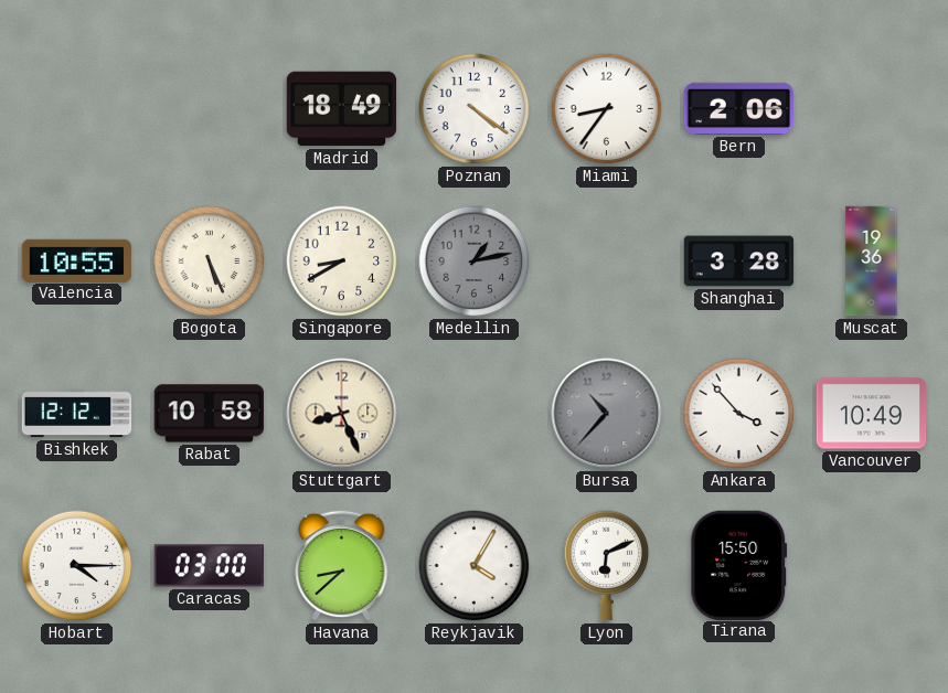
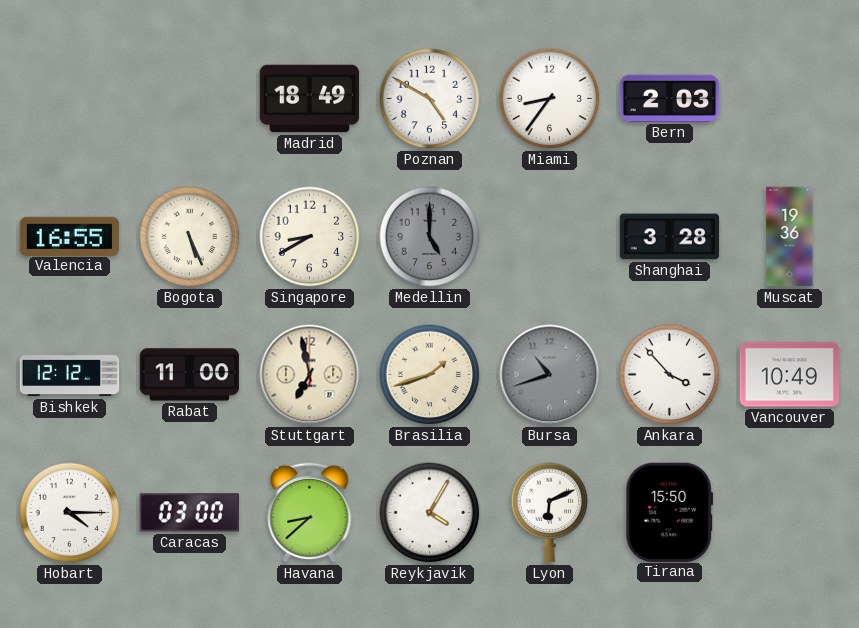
Poznan: 4:21 -> 4:50
Bern: 2:06 -> 2:03
Valencia: 10:55 -> 16:55
Medellin: 1:13 -> 5:00
Rabat: 10:58 -> 11:00
Stuttgart: 8:26 -> 6:58
Brasilia: none -> 1:42
Bursa: 10:37 -> 10:42
